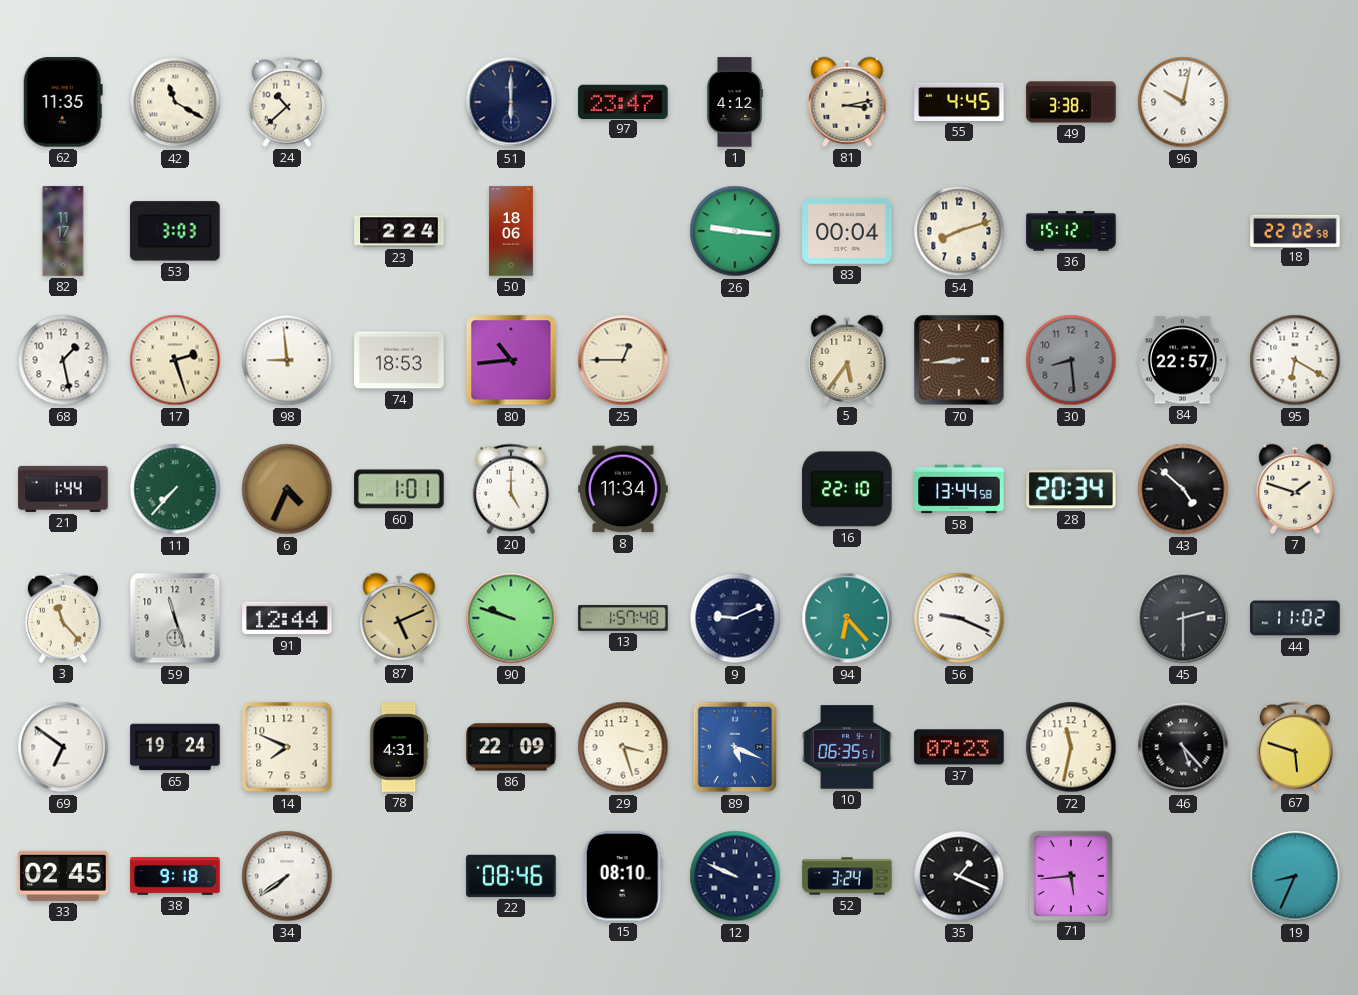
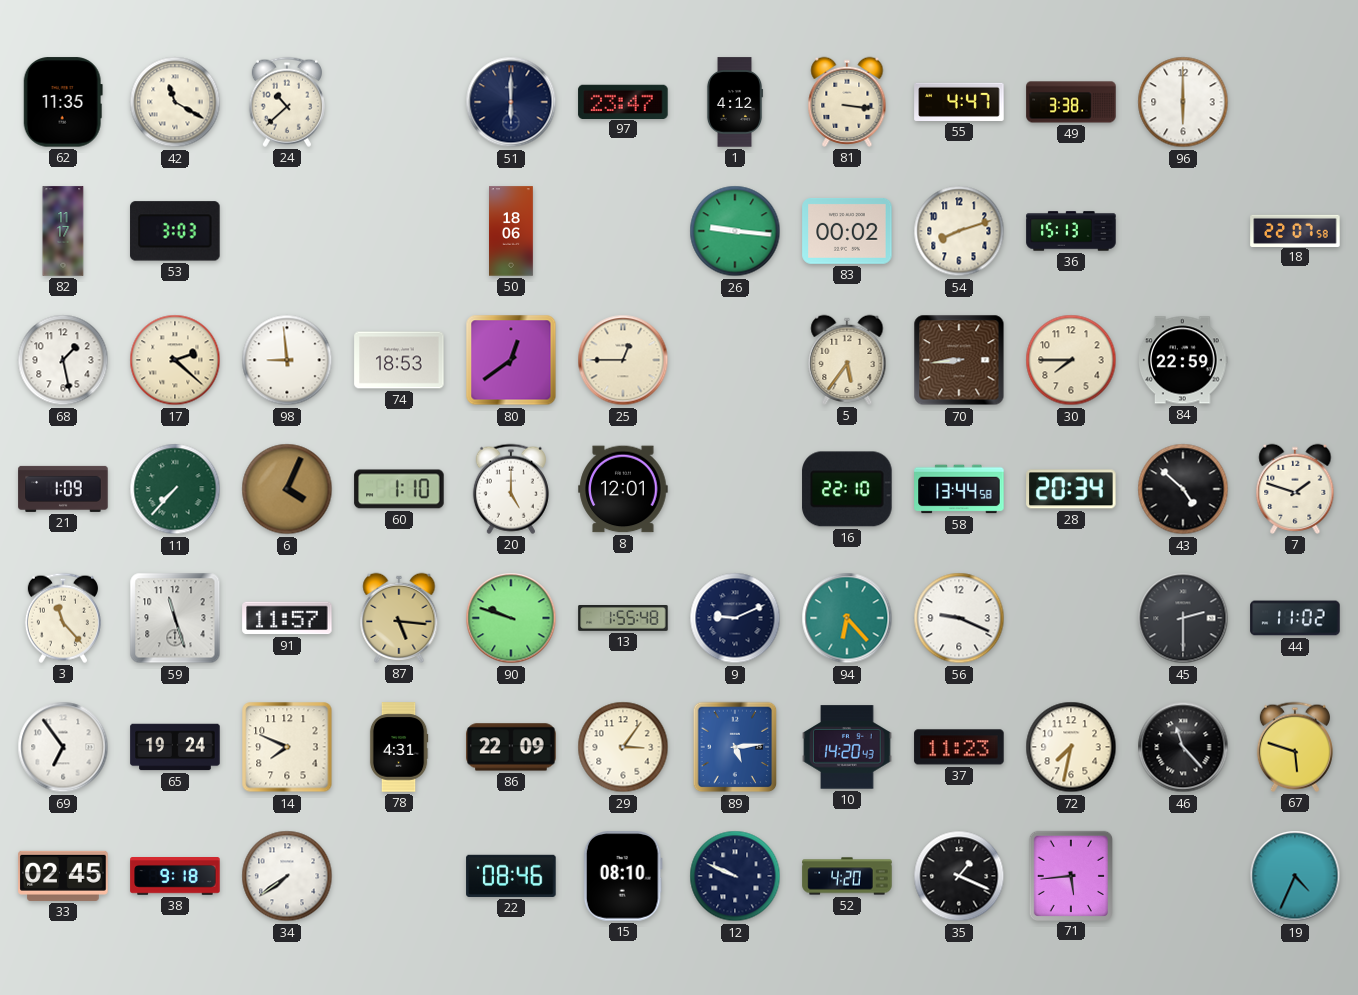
81: 3:13 -> 3:16
55: 4:45 -> 4:47
96: 10:02 -> 6:00
23: 2:24 -> none
83: 00:04 -> 00:02
36: 15:12 -> 15:13
18: 22:02 -> 22:07
17: 2:27 -> 2:22
80: 10:44 -> 12:39
30: 8:29 -> 7:45
30 dial: grey -> cream
84: 22:57 -> 22:59
95: 6:20 -> none
21: 1:44 -> 1:09
6: 4:34 -> 4:04
60: 1:01 -> 1:10
8: 11:34 -> 12:01
91: 12:44 -> 11:57
87: 5:11 -> 5:16
13: 1:57 -> 1:55
69: 6:51 -> 6:54
29: 3:27 -> 3:06
89: 5:19 -> 5:14
10: 06:35 -> 14:20
37: 07:23 -> 11:23
72: 11:32 -> 7:32
46: 5:23 -> 11:23
52: 3:24 -> 4:20
19: 8:34 -> 4:34
